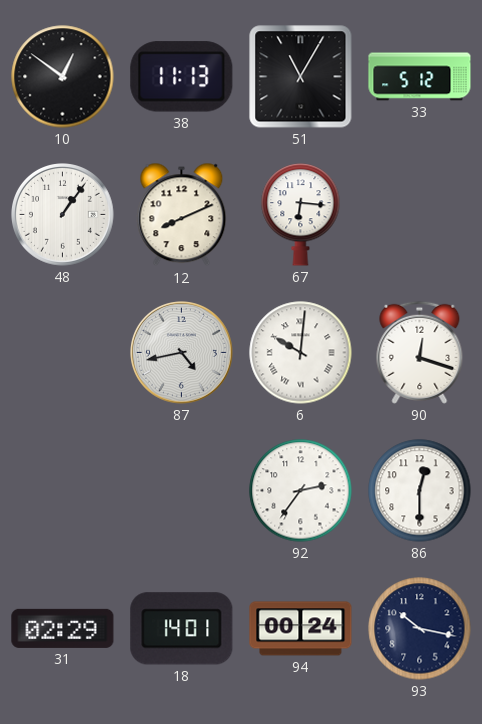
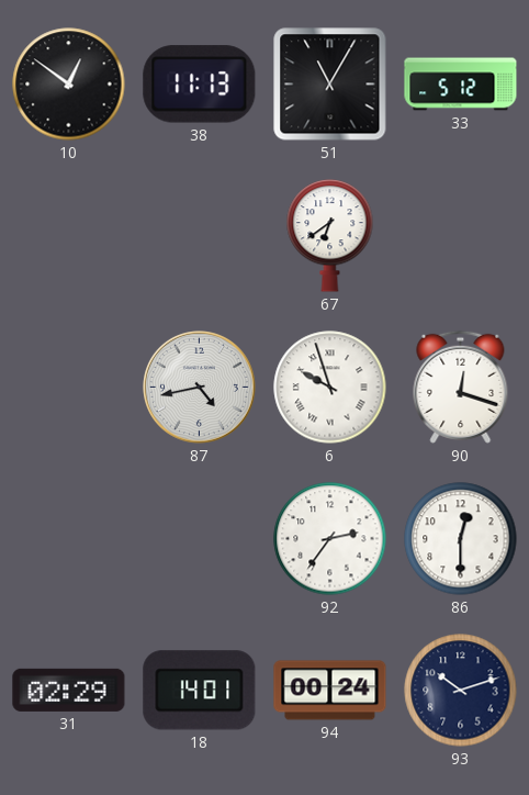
48: 1:06 -> none
12: 8:11 -> none
67: 6:16 -> 6:39
6: 10:01 -> 9:57
93: 10:17 -> 10:12
